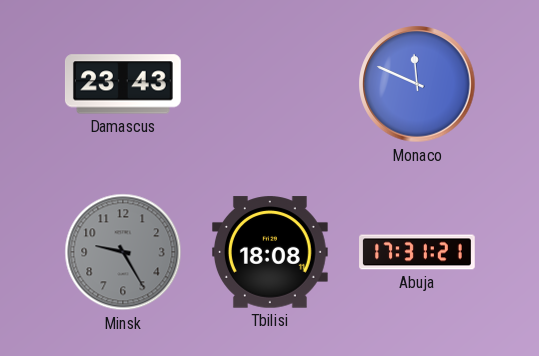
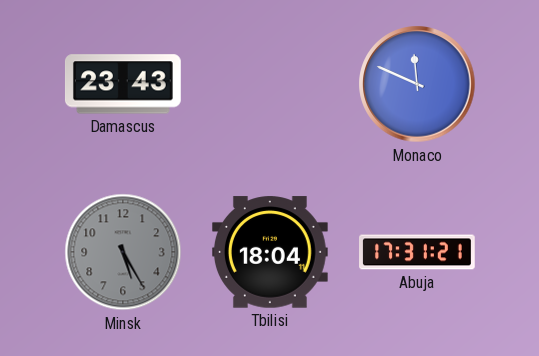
Minsk: 9:25 -> 5:25
Tbilisi: 18:08 -> 18:04
